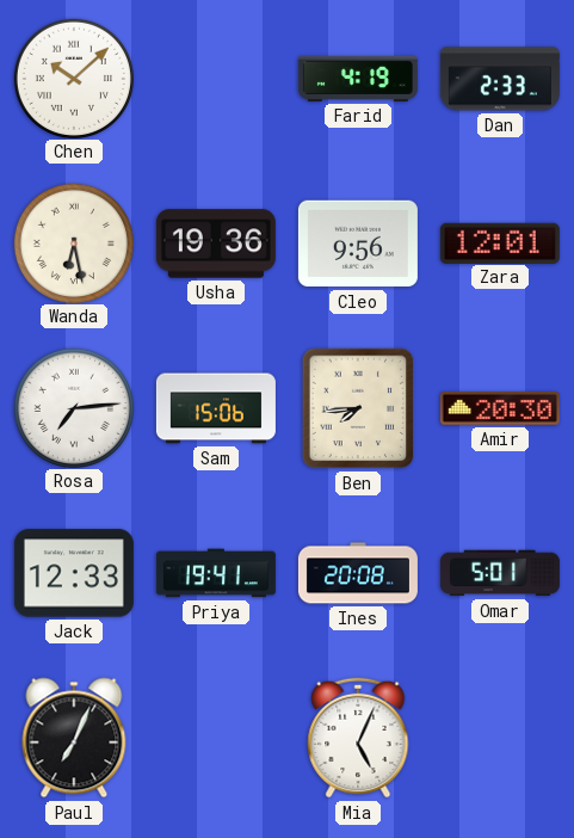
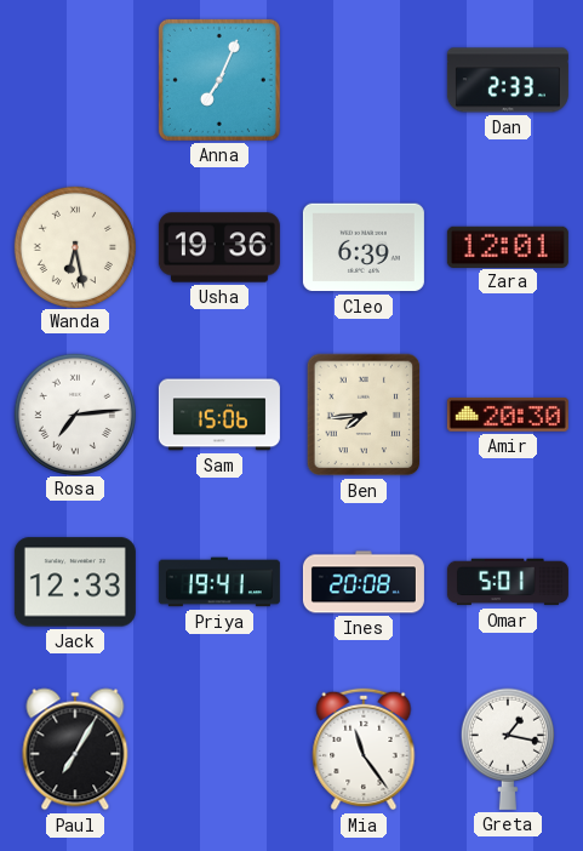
Chen: 10:08 -> none
Anna: none -> 7:04
Farid: 4:19 -> none
Cleo: 9:56 -> 6:39
Paul: 7:04 -> 7:05
Mia: 5:04 -> 11:24
Greta: none -> 1:17
